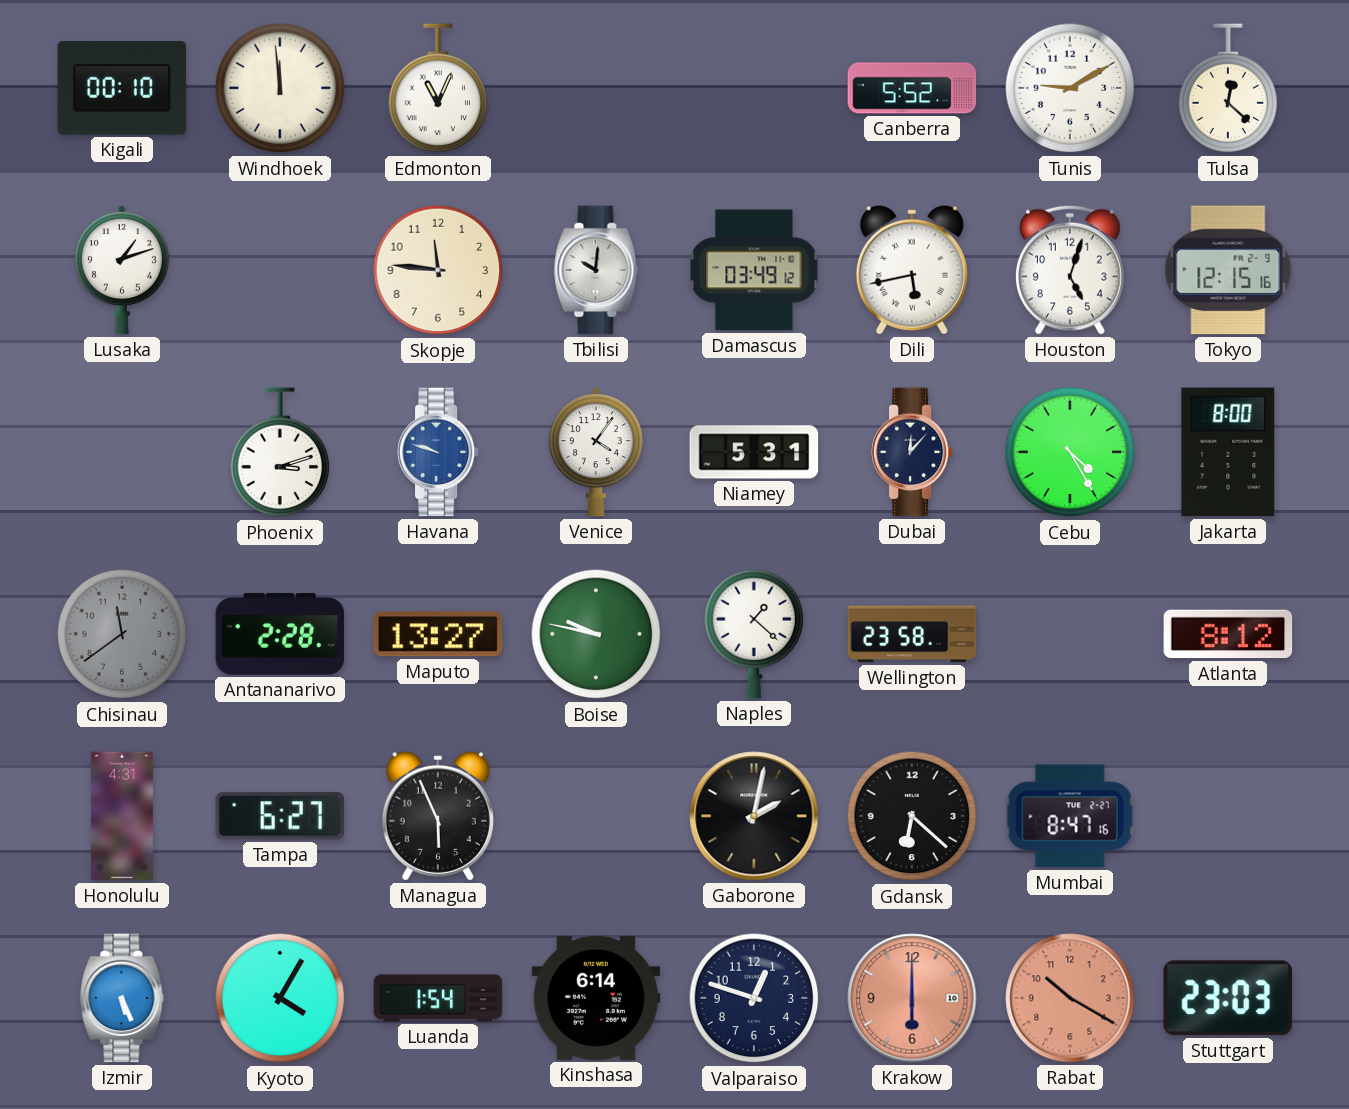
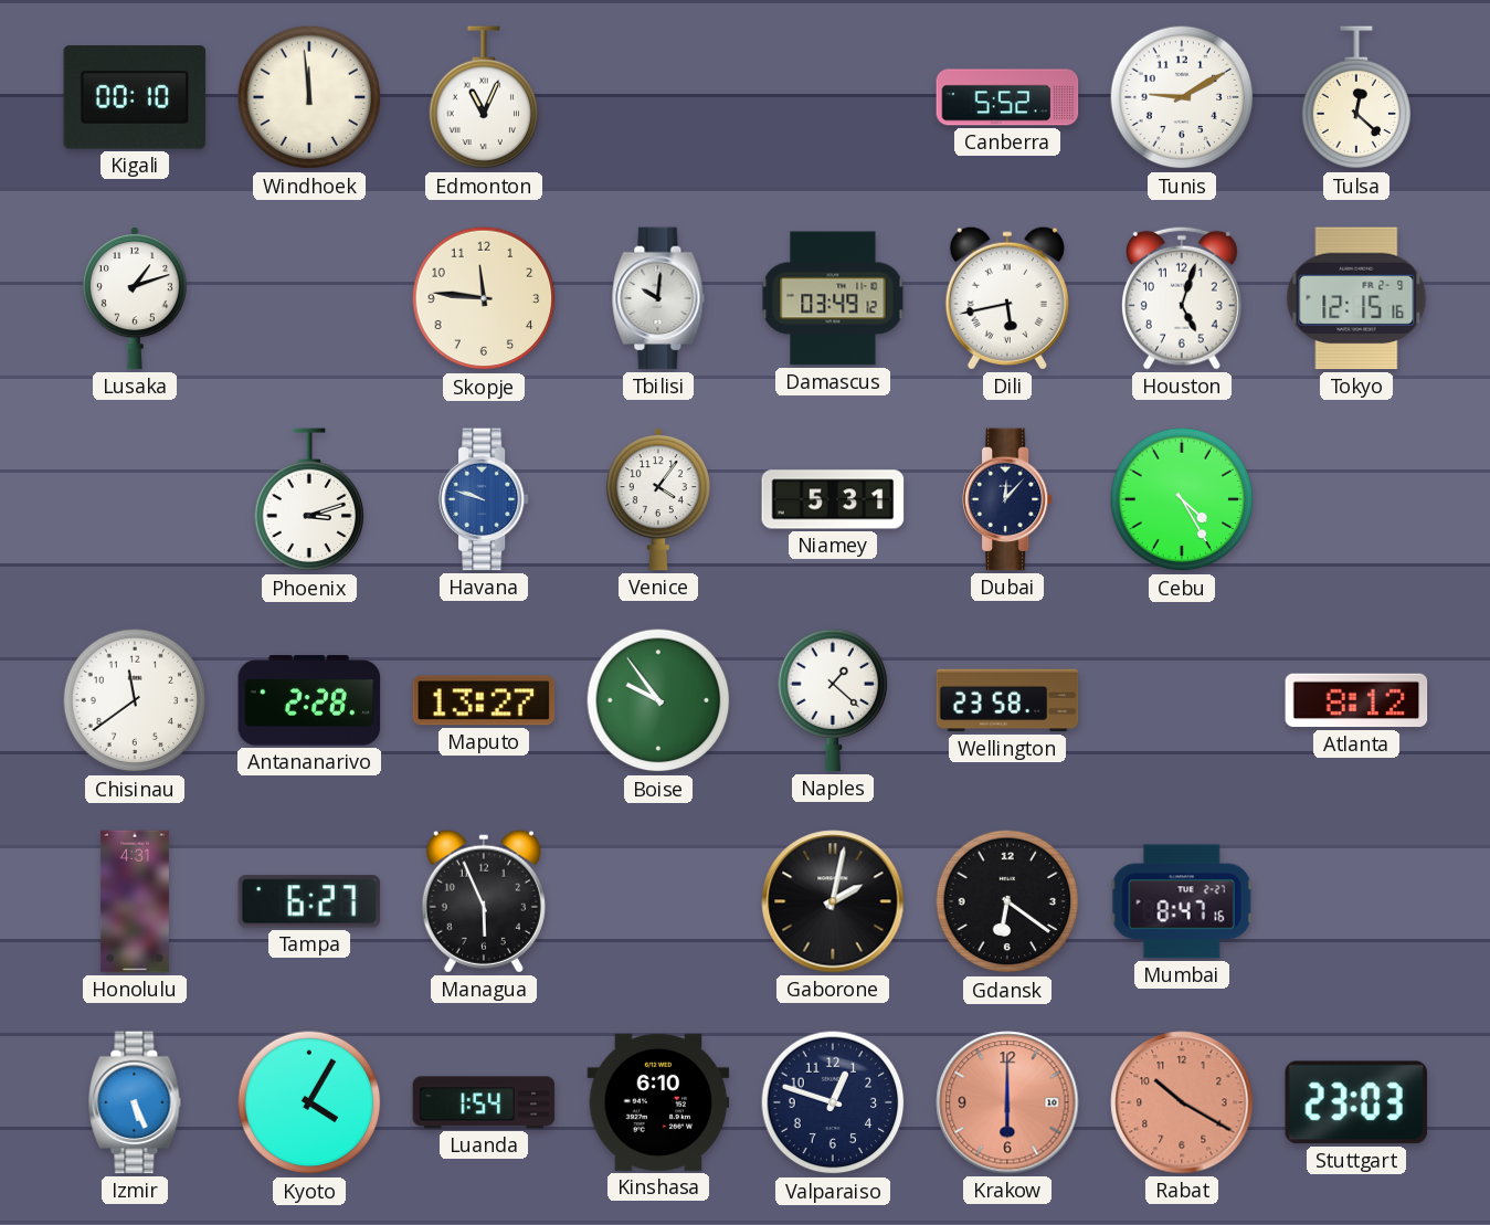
Jakarta: 8:00 -> none
Chisinau dial: grey -> white
Boise: 9:47 -> 9:54
Gdansk: 6:22 -> 6:21
Kinshasa: 6:14 -> 6:10
